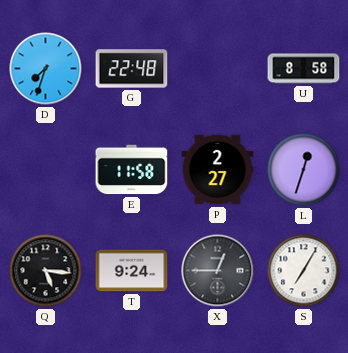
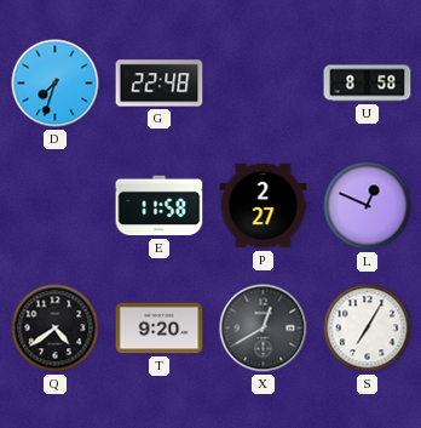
L: 12:33 -> 12:49
Q: 5:16 -> 4:39
T: 9:24 -> 9:20
X: 12:45 -> 12:40
